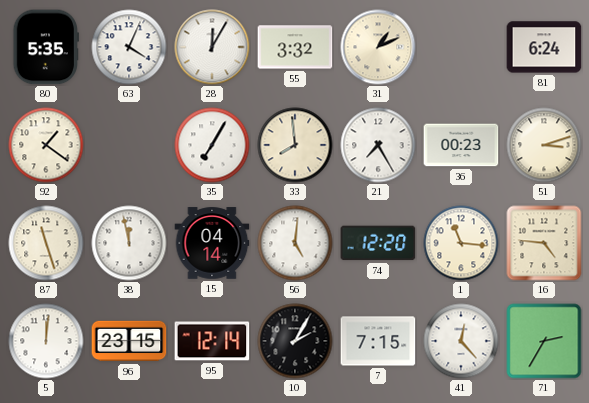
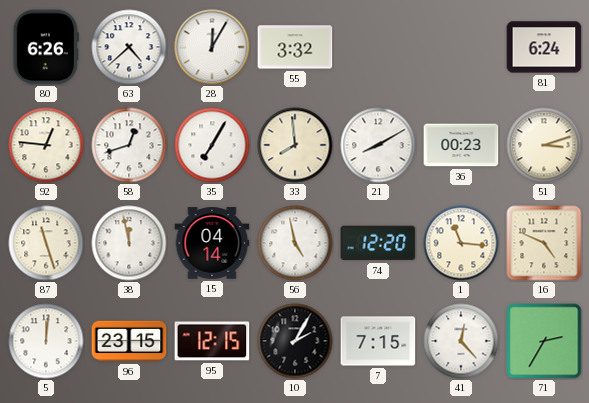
80: 5:35 -> 6:26
63: 4:04 -> 4:38
31: 1:11 -> none
92: 1:21 -> 12:46
58: none -> 12:42
21: 7:25 -> 8:10
56: 5:01 -> 4:58
16: 4:46 -> 4:49
95: 12:14 -> 12:15
